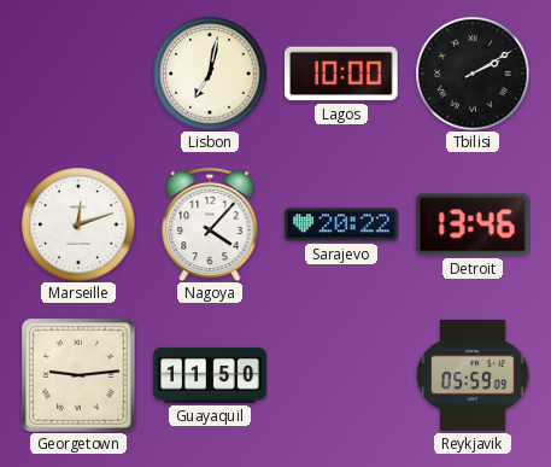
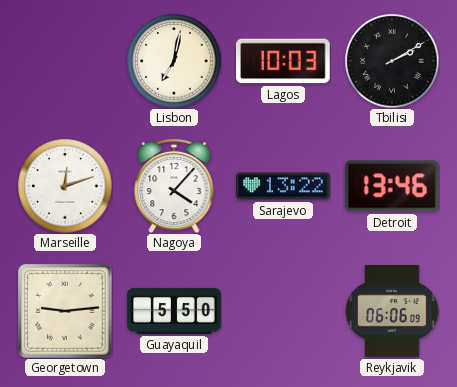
Lagos: 10:00 -> 10:03
Sarajevo: 20:22 -> 13:22
Guayaquil: 11:50 -> 5:50
Reykjavik: 05:59 -> 06:06
